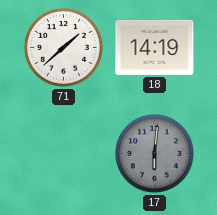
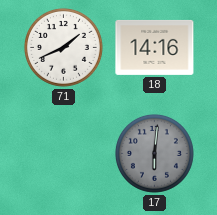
71: 1:38 -> 1:41
18: 14:19 -> 14:16
